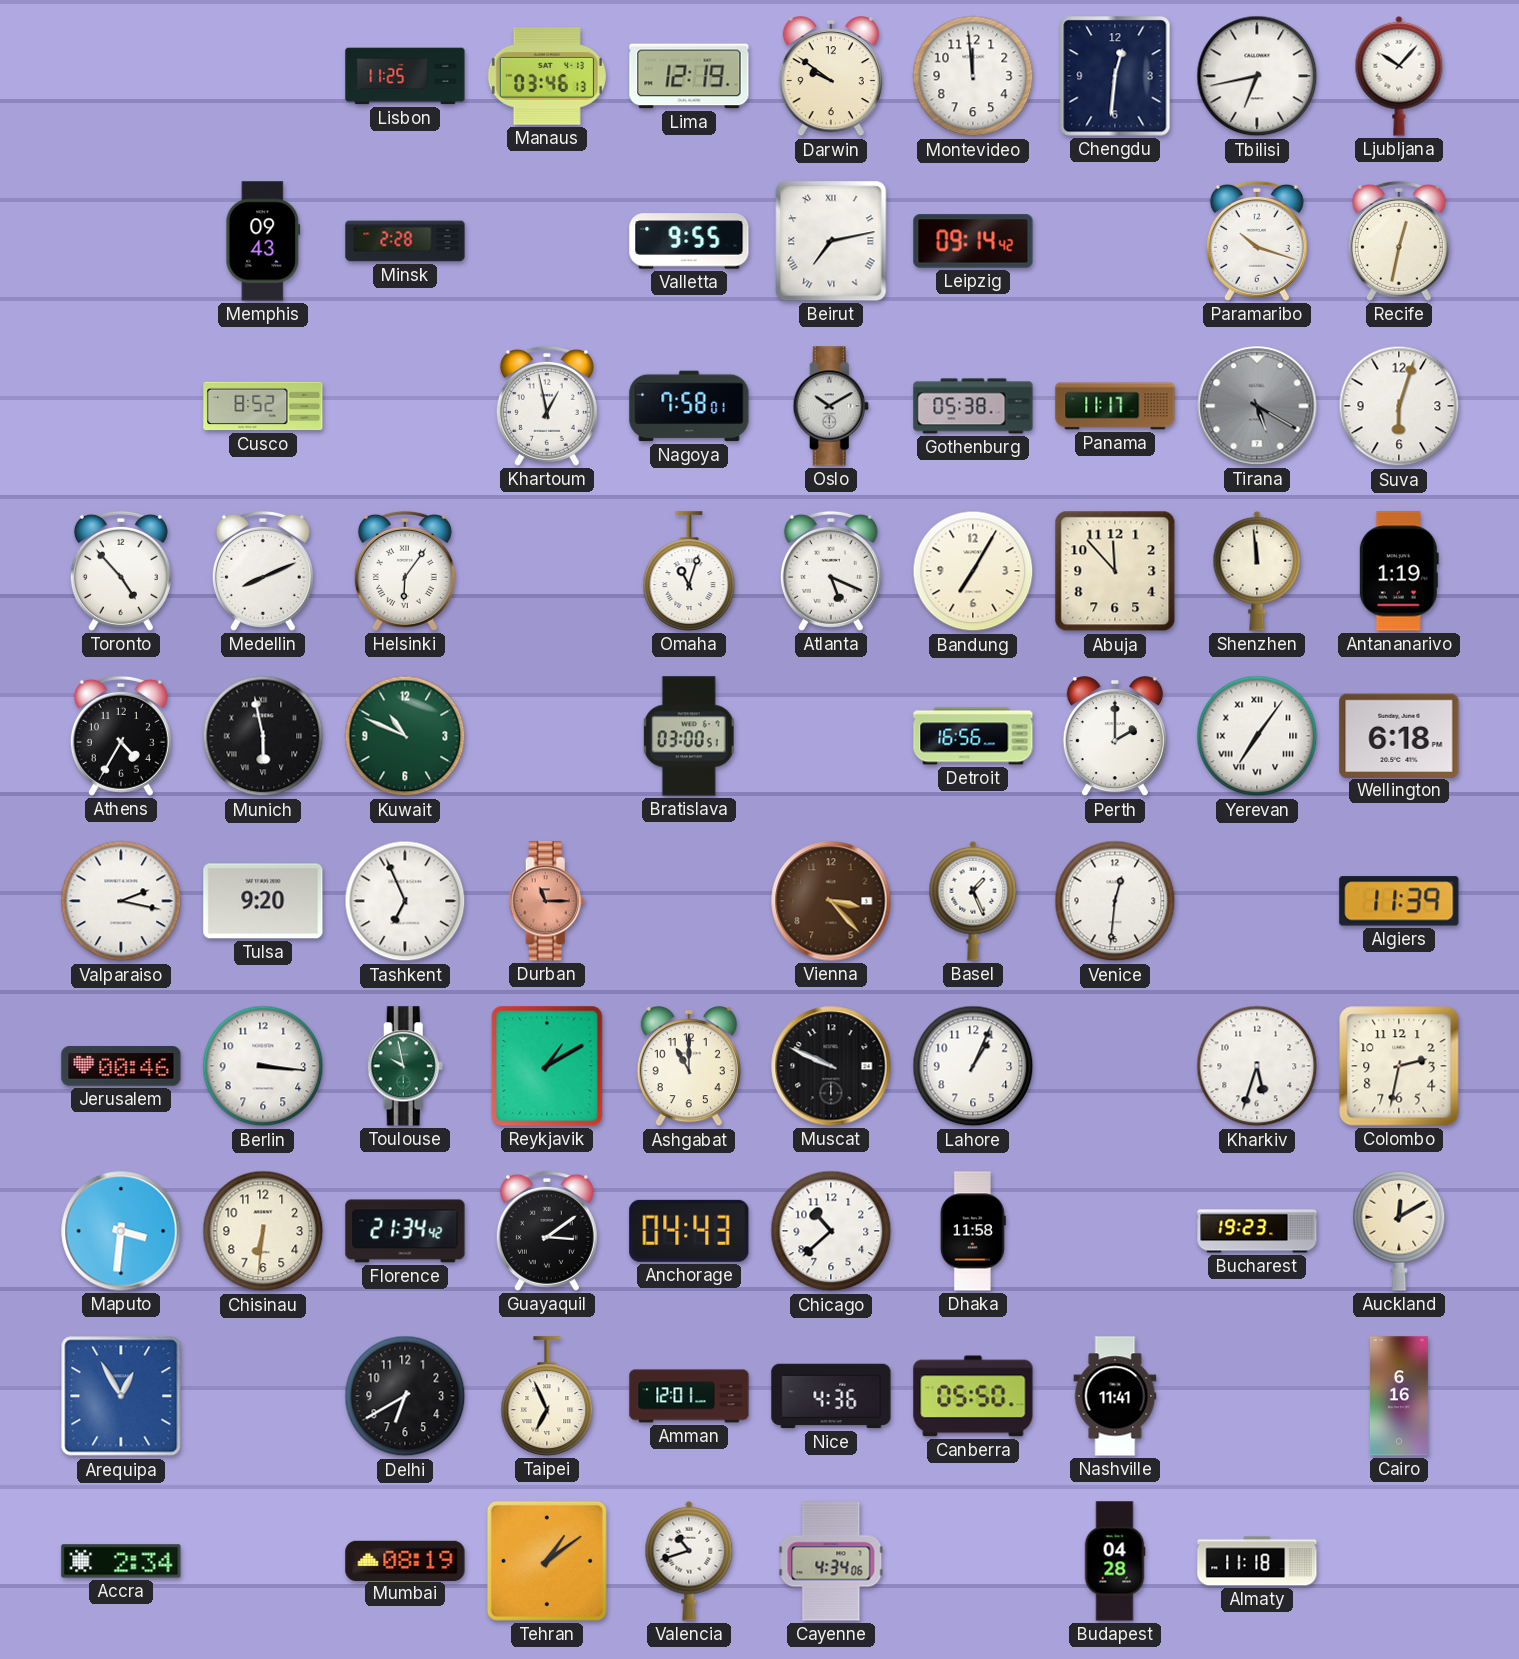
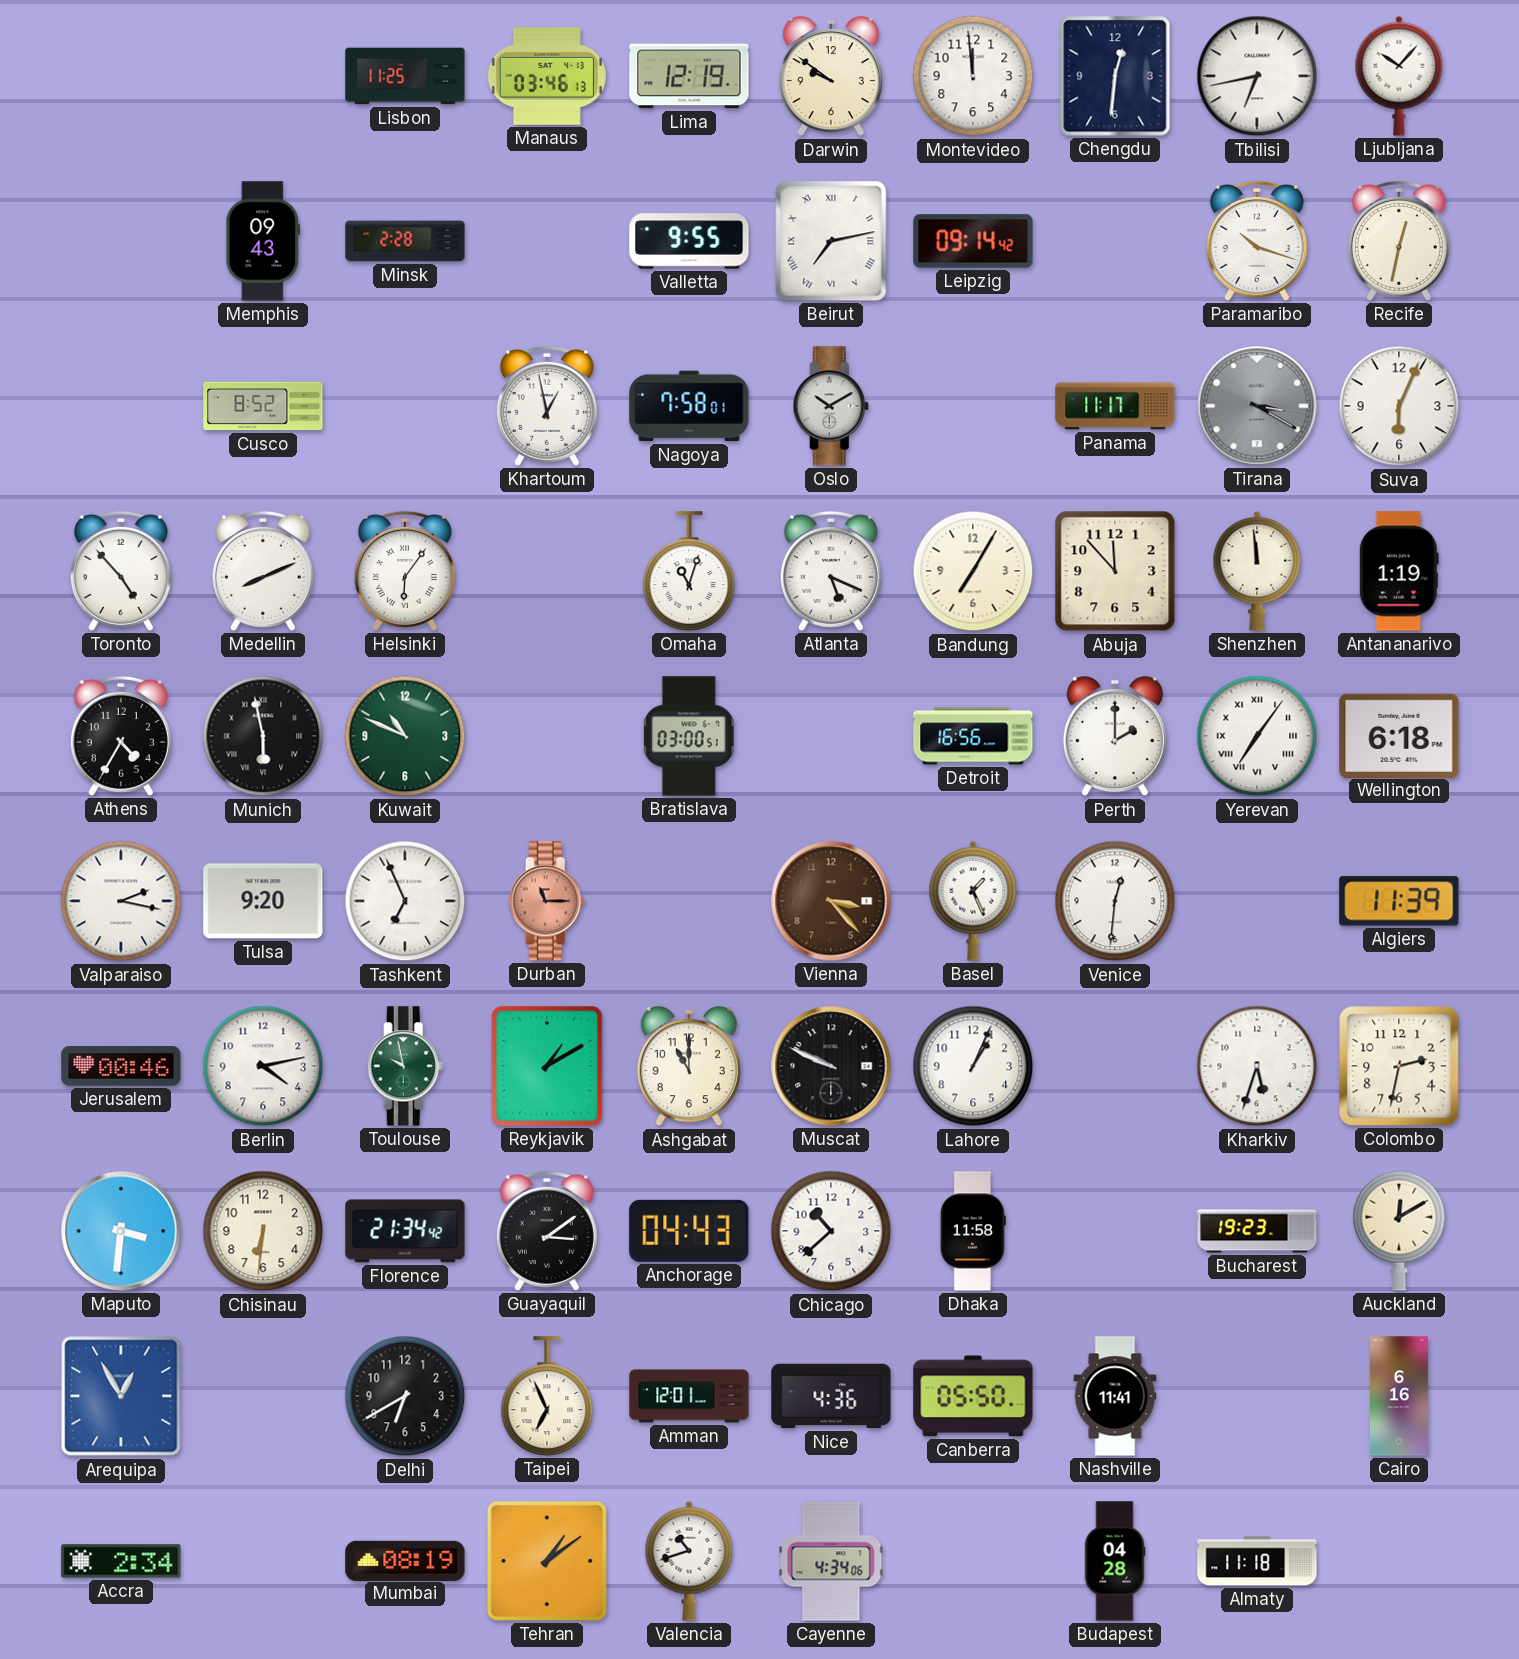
Gothenburg: 05:38 -> none
Tirana: 5:20 -> 3:20
Suva: 6:03 -> 6:04
Berlin: 3:16 -> 4:13
